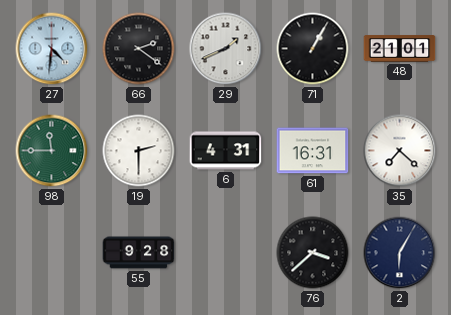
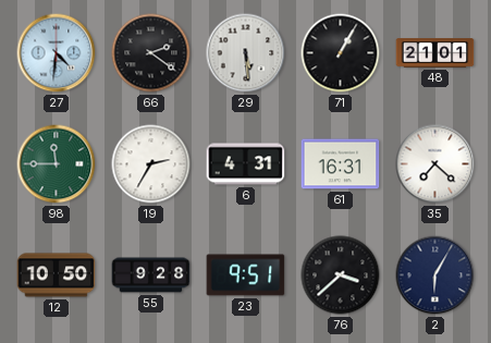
29: 1:41 -> 5:29
19: 2:30 -> 2:35
12: none -> 10:50
23: none -> 9:51
